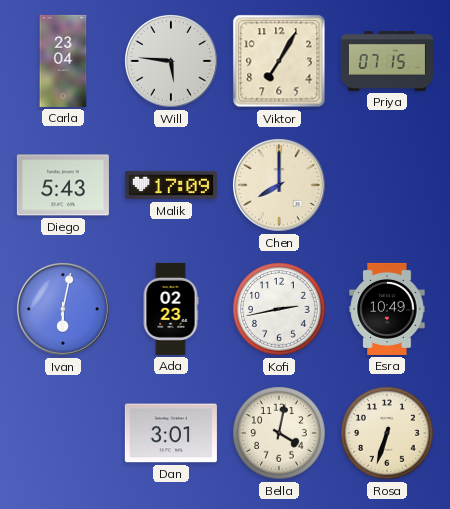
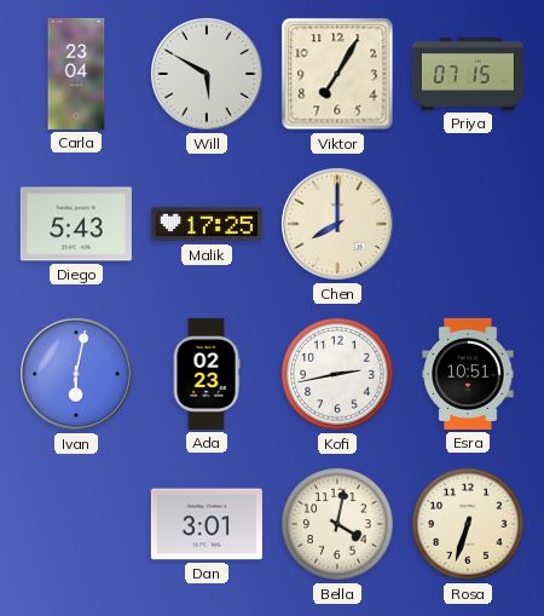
Will: 5:46 -> 5:50
Malik: 17:09 -> 17:25
Esra: 10:49 -> 10:51
